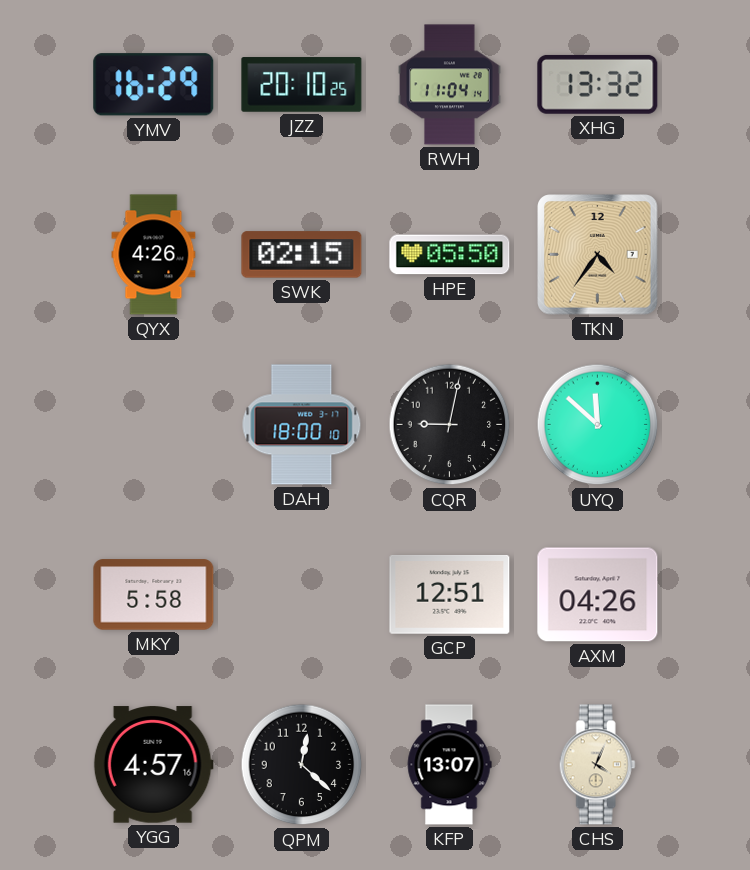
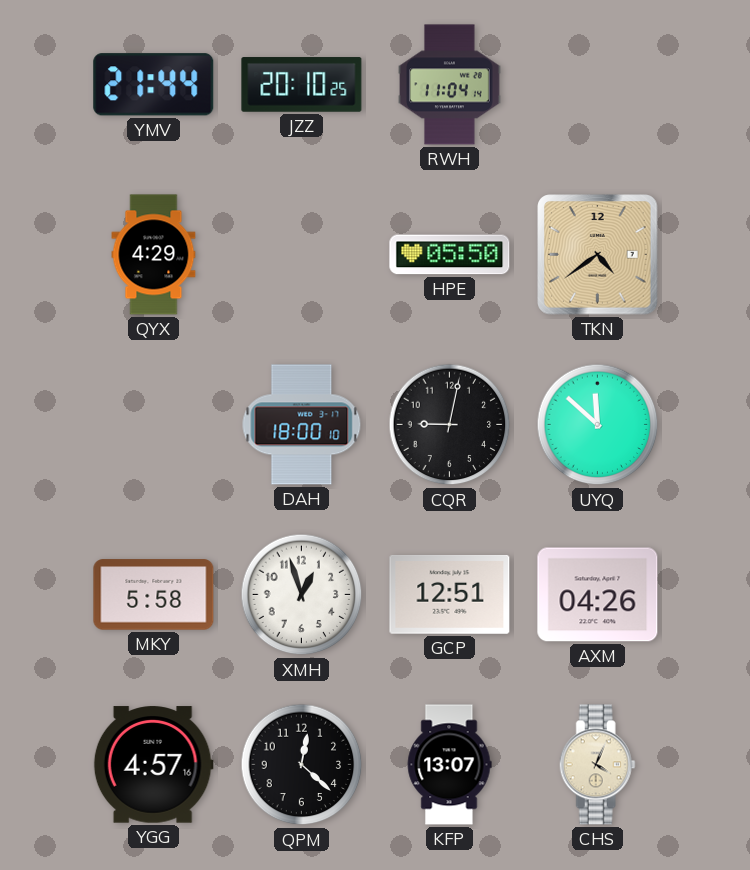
YMV: 16:29 -> 21:44
XHG: 13:32 -> none
QYX: 4:26 -> 4:29
SWK: 02:15 -> none
TKN: 4:36 -> 4:39
XMH: none -> 12:57
